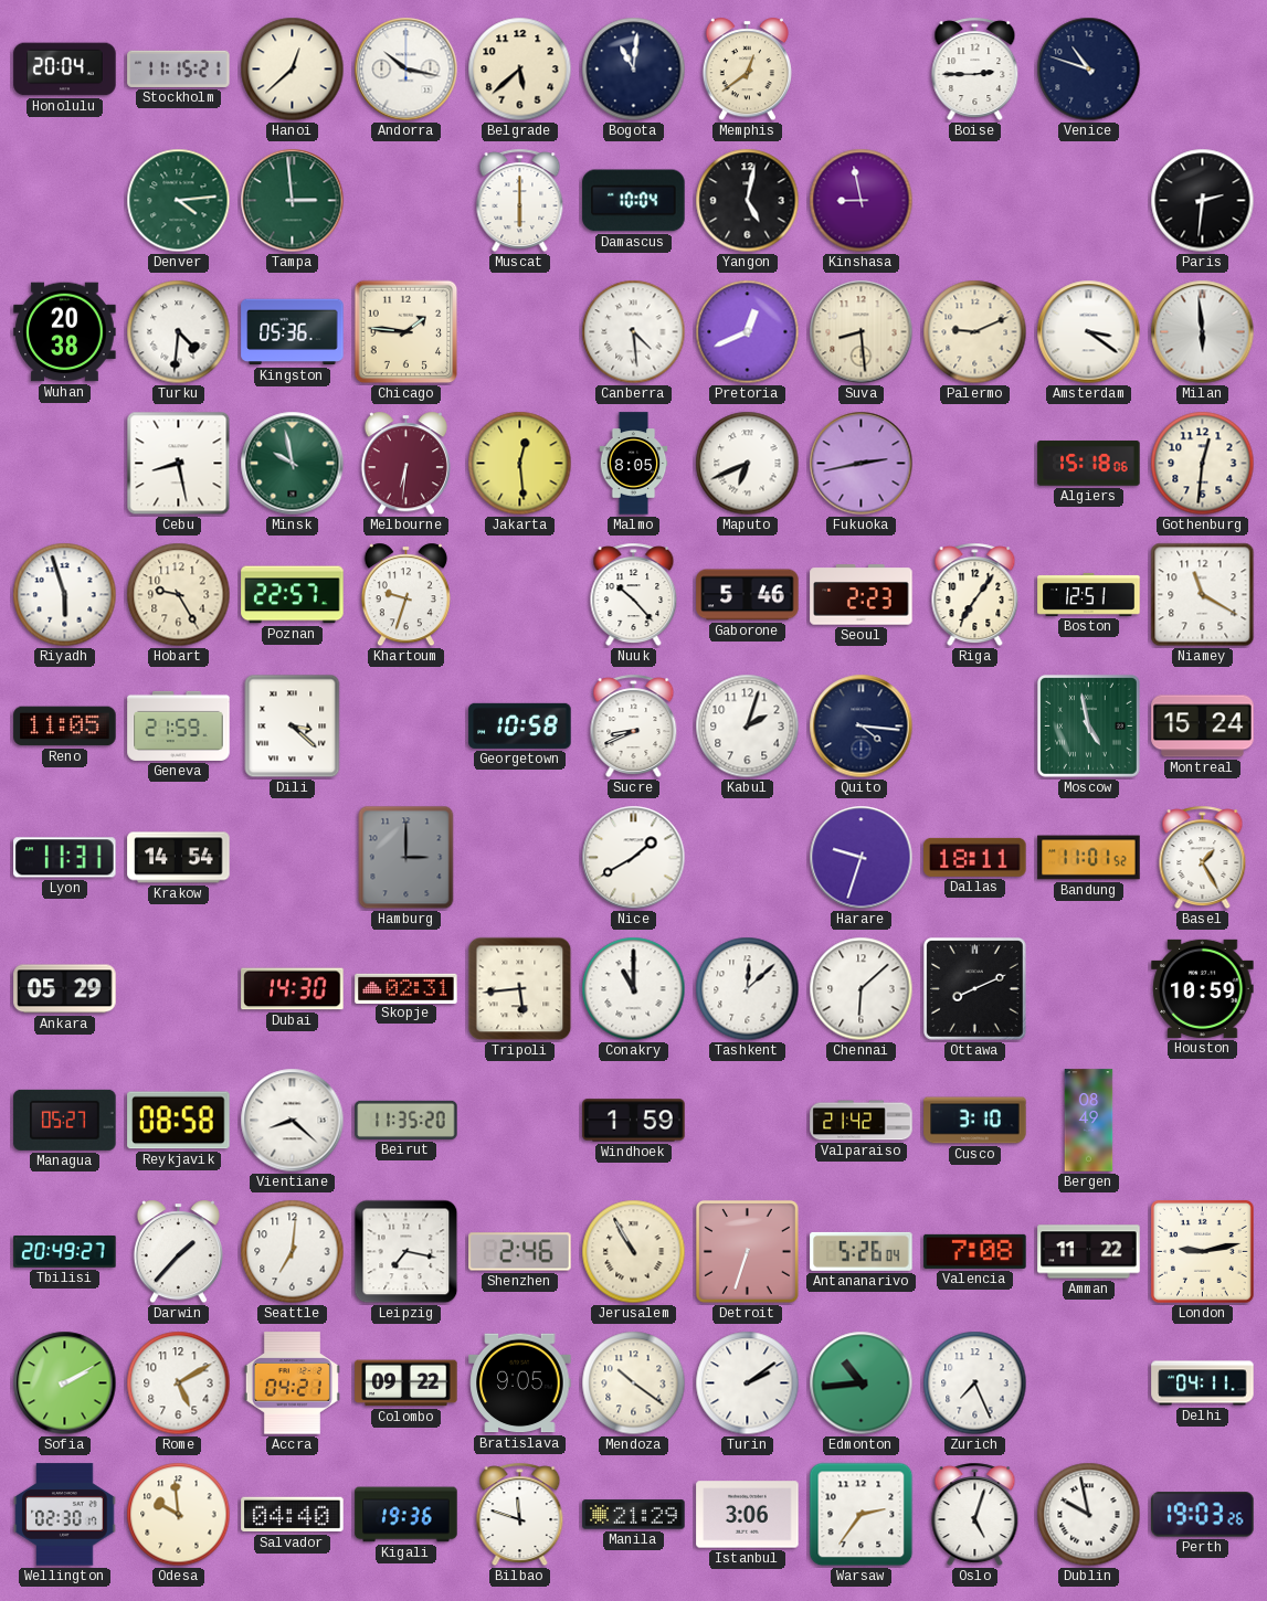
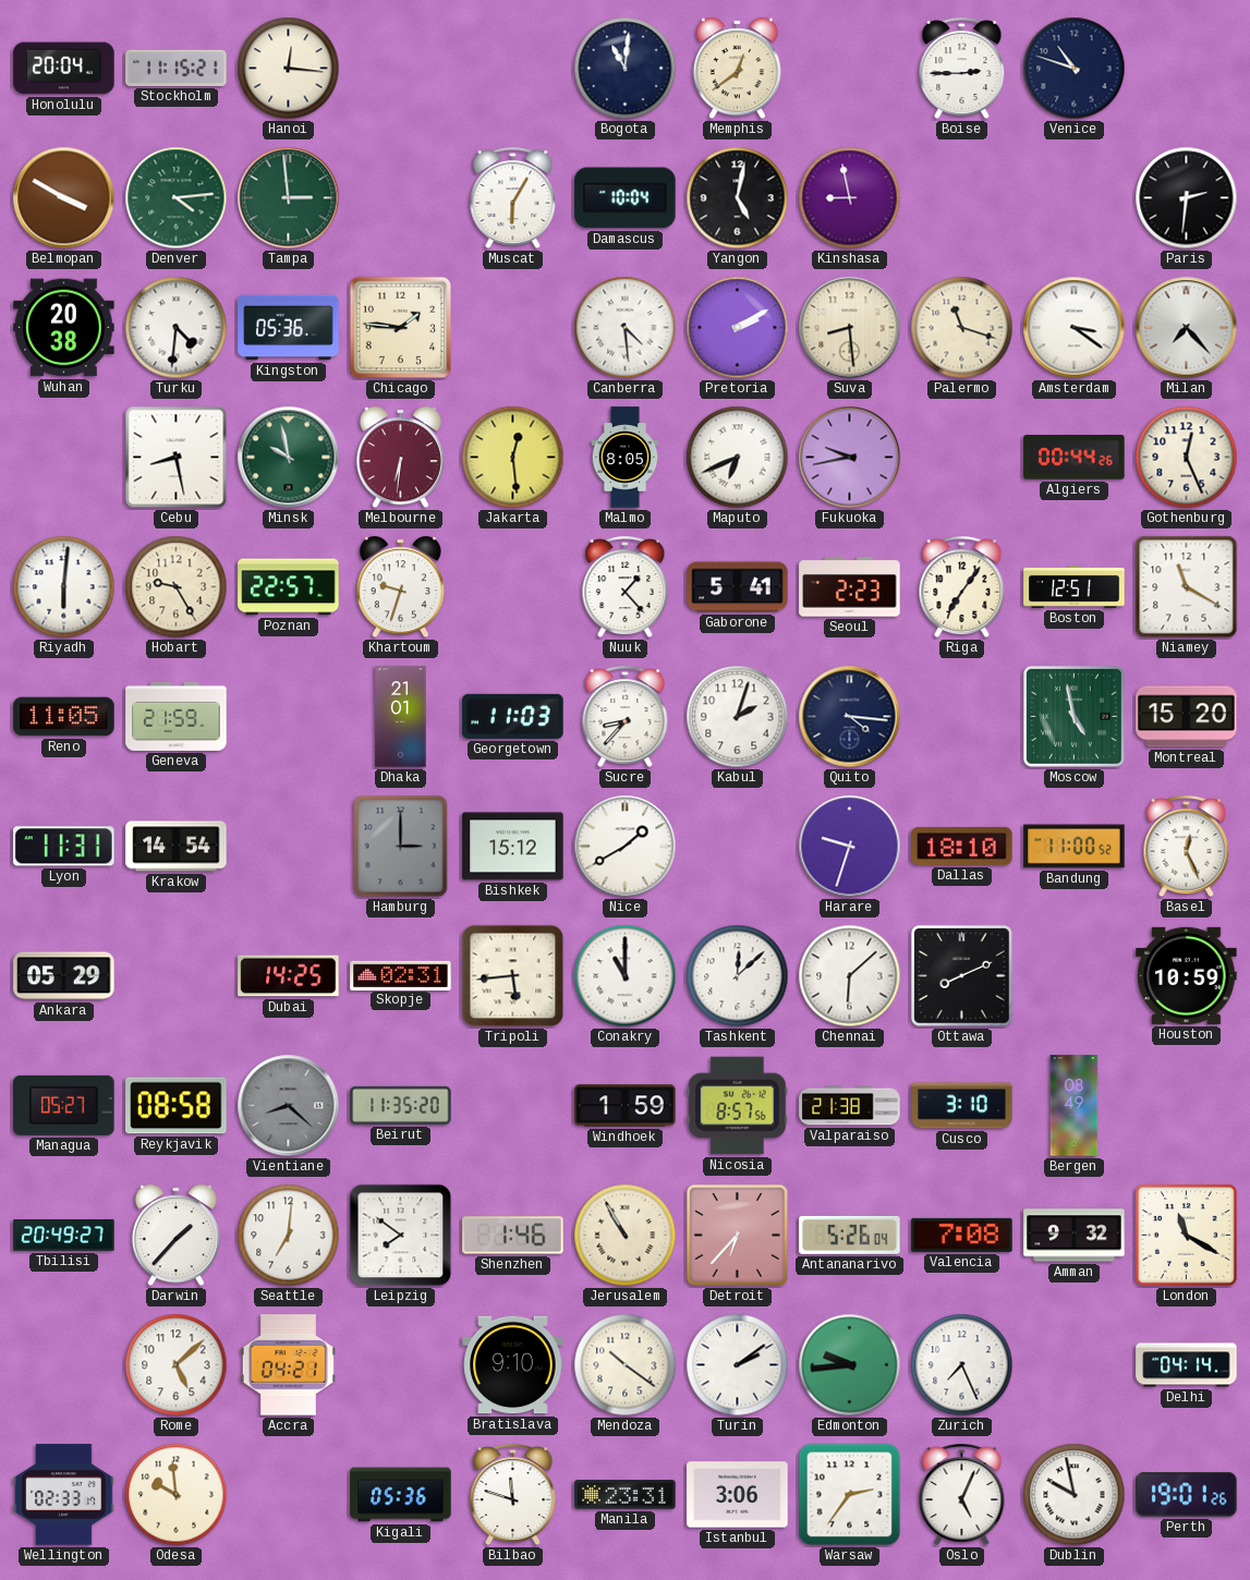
Hanoi: 12:38 -> 12:16
Andorra: 10:17 -> none
Belgrade: 5:38 -> none
Belmopan: none -> 3:50
Muscat: 6:00 -> 6:05
Pretoria: 12:41 -> 2:10
Palermo: 9:11 -> 11:18
Milan: 5:59 -> 7:23
Fukuoka: 2:43 -> 9:43
Algiers: 15:18 -> 00:44
Gothenburg: 12:31 -> 12:26
Riyadh: 5:57 -> 6:01
Nuuk: 10:23 -> 1:23
Gaborone: 5:46 -> 5:41
Dili: 3:22 -> none
Dhaka: none -> 21:01
Georgetown: 10:58 -> 11:03
Sucre: 8:41 -> 8:37
Montreal: 15:24 -> 15:20
Bishkek: none -> 15:12
Dallas: 18:11 -> 18:10
Bandung: 11:01 -> 11:00
Basel: 1:25 -> 12:26
Dubai: 14:30 -> 14:25
Vientiane dial: white -> grey
Nicosia: none -> 8:57
Valparaiso: 21:42 -> 21:38
Leipzig: 7:17 -> 7:51
Shenzhen: 2:46 -> 1:46
Detroit: 6:33 -> 6:37
Amman: 11:22 -> 9:32
London: 9:13 -> 11:20
Sofia: 2:10 -> none
Rome: 5:10 -> 5:08
Colombo: 09:22 -> none
Bratislava: 9:05 -> 9:10
Edmonton: 10:44 -> 9:44
Delhi: 04:11 -> 04:14
Wellington: 02:30 -> 02:33
Salvador: 04:40 -> none
Kigali: 19:36 -> 05:36
Manila: 21:29 -> 23:31
Oslo: 5:03 -> 5:04
Perth: 19:03 -> 19:01
